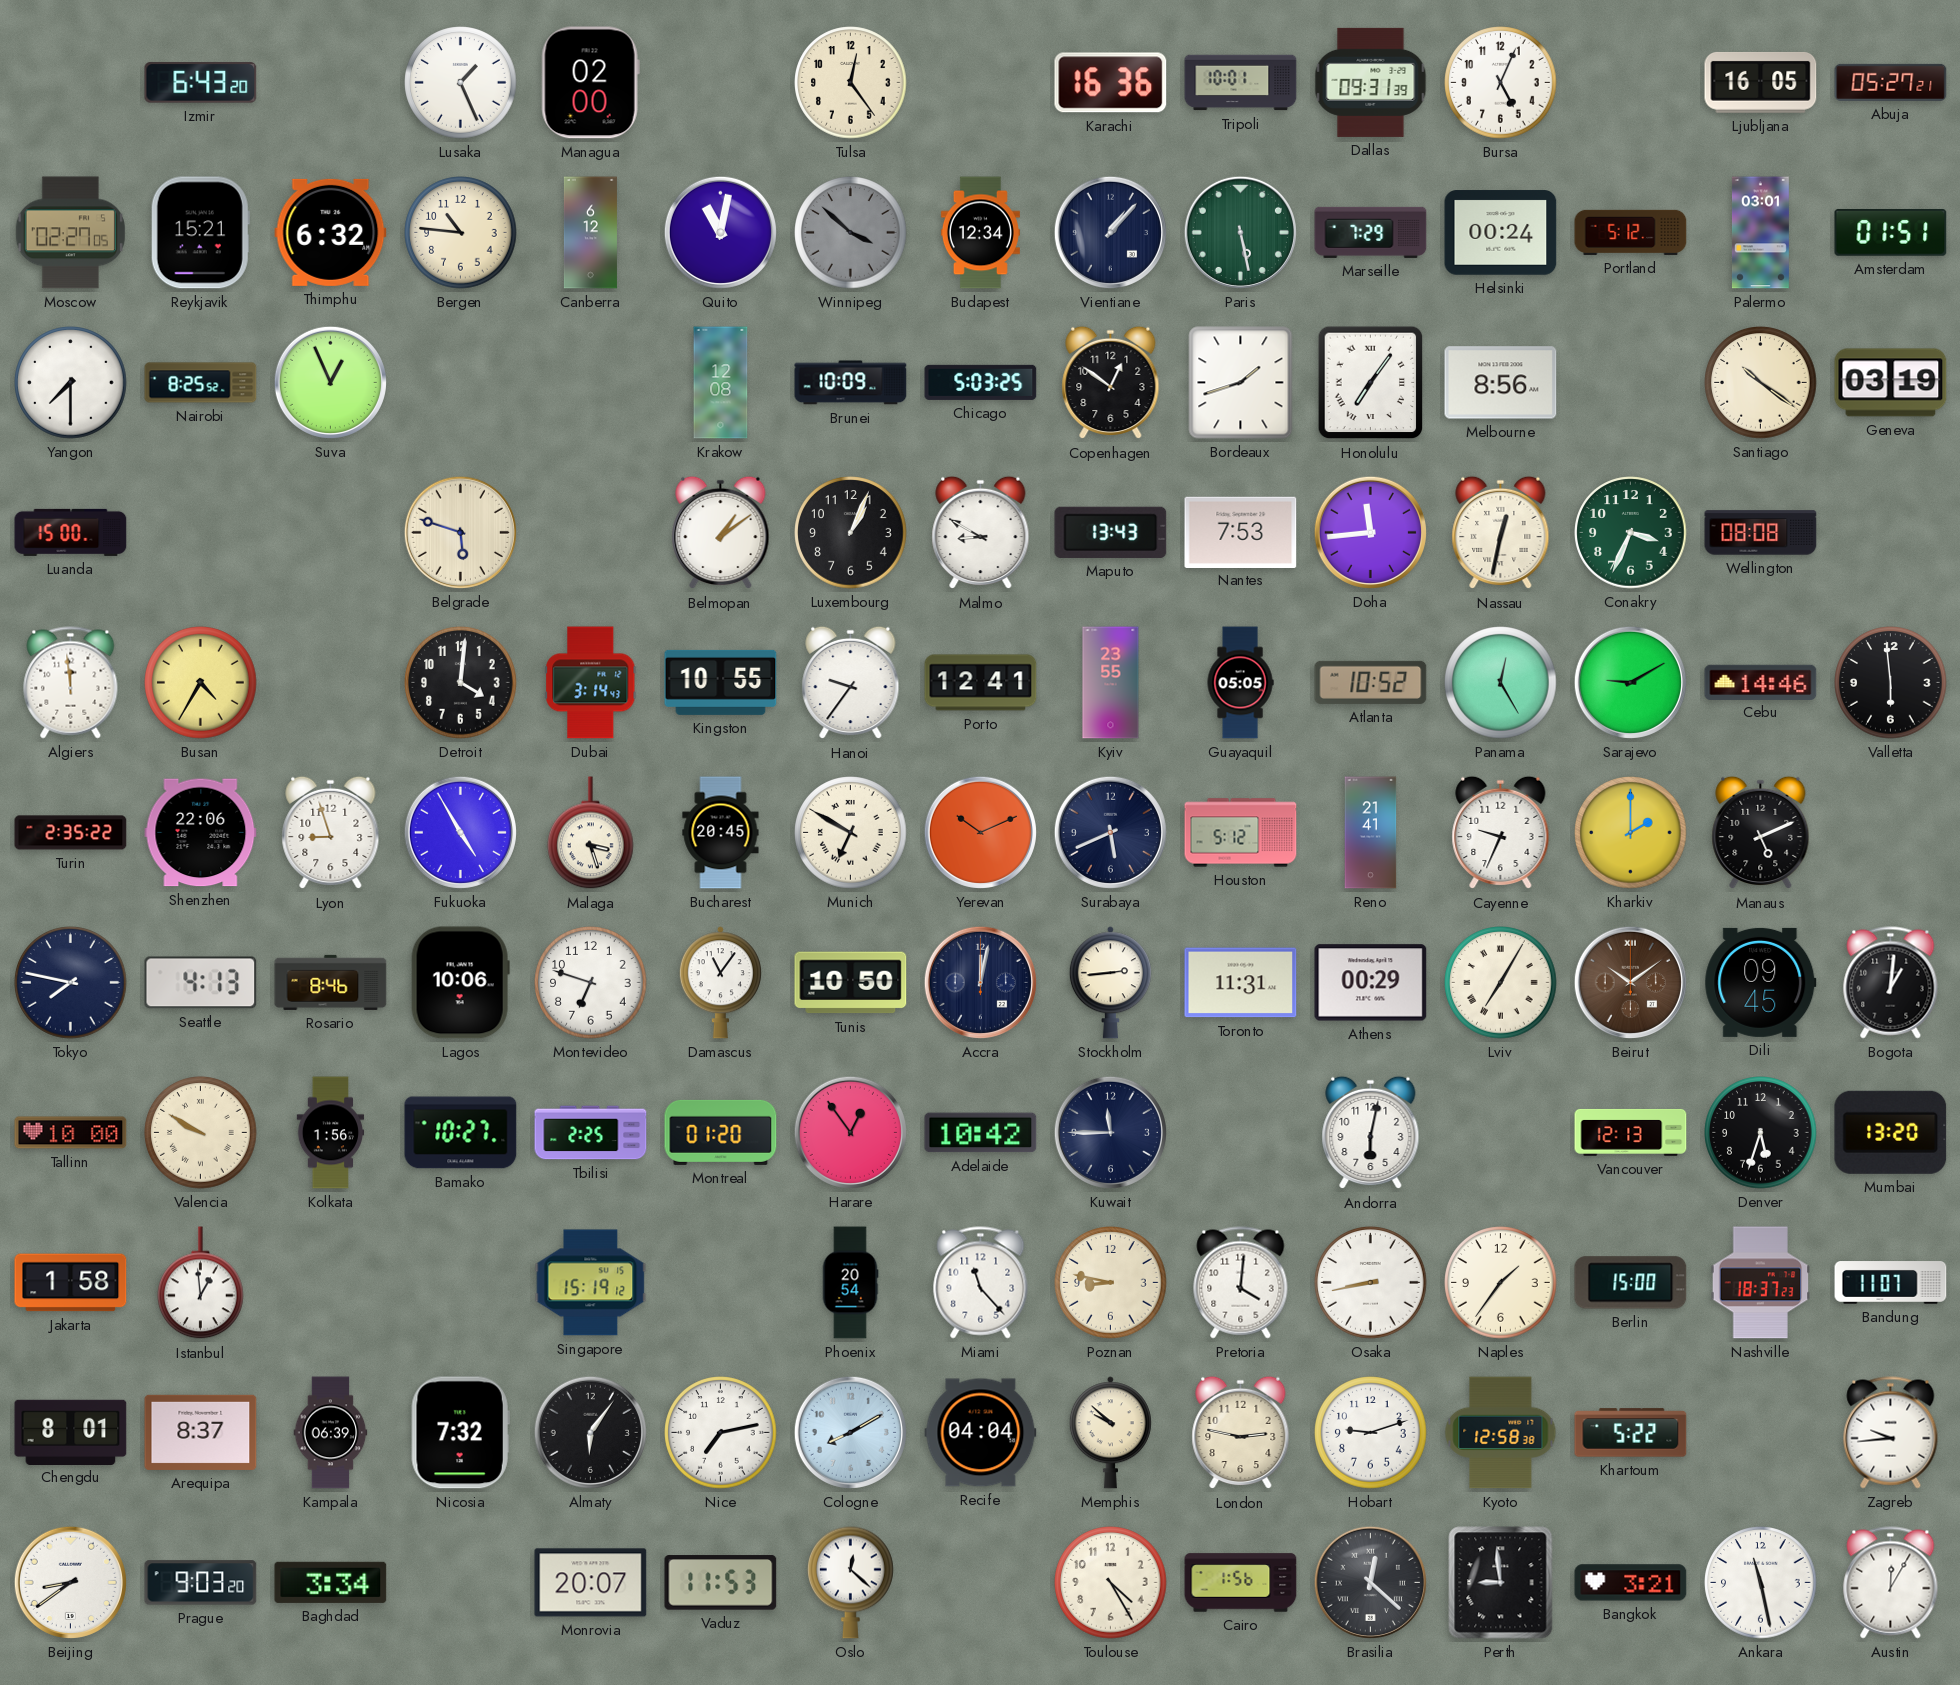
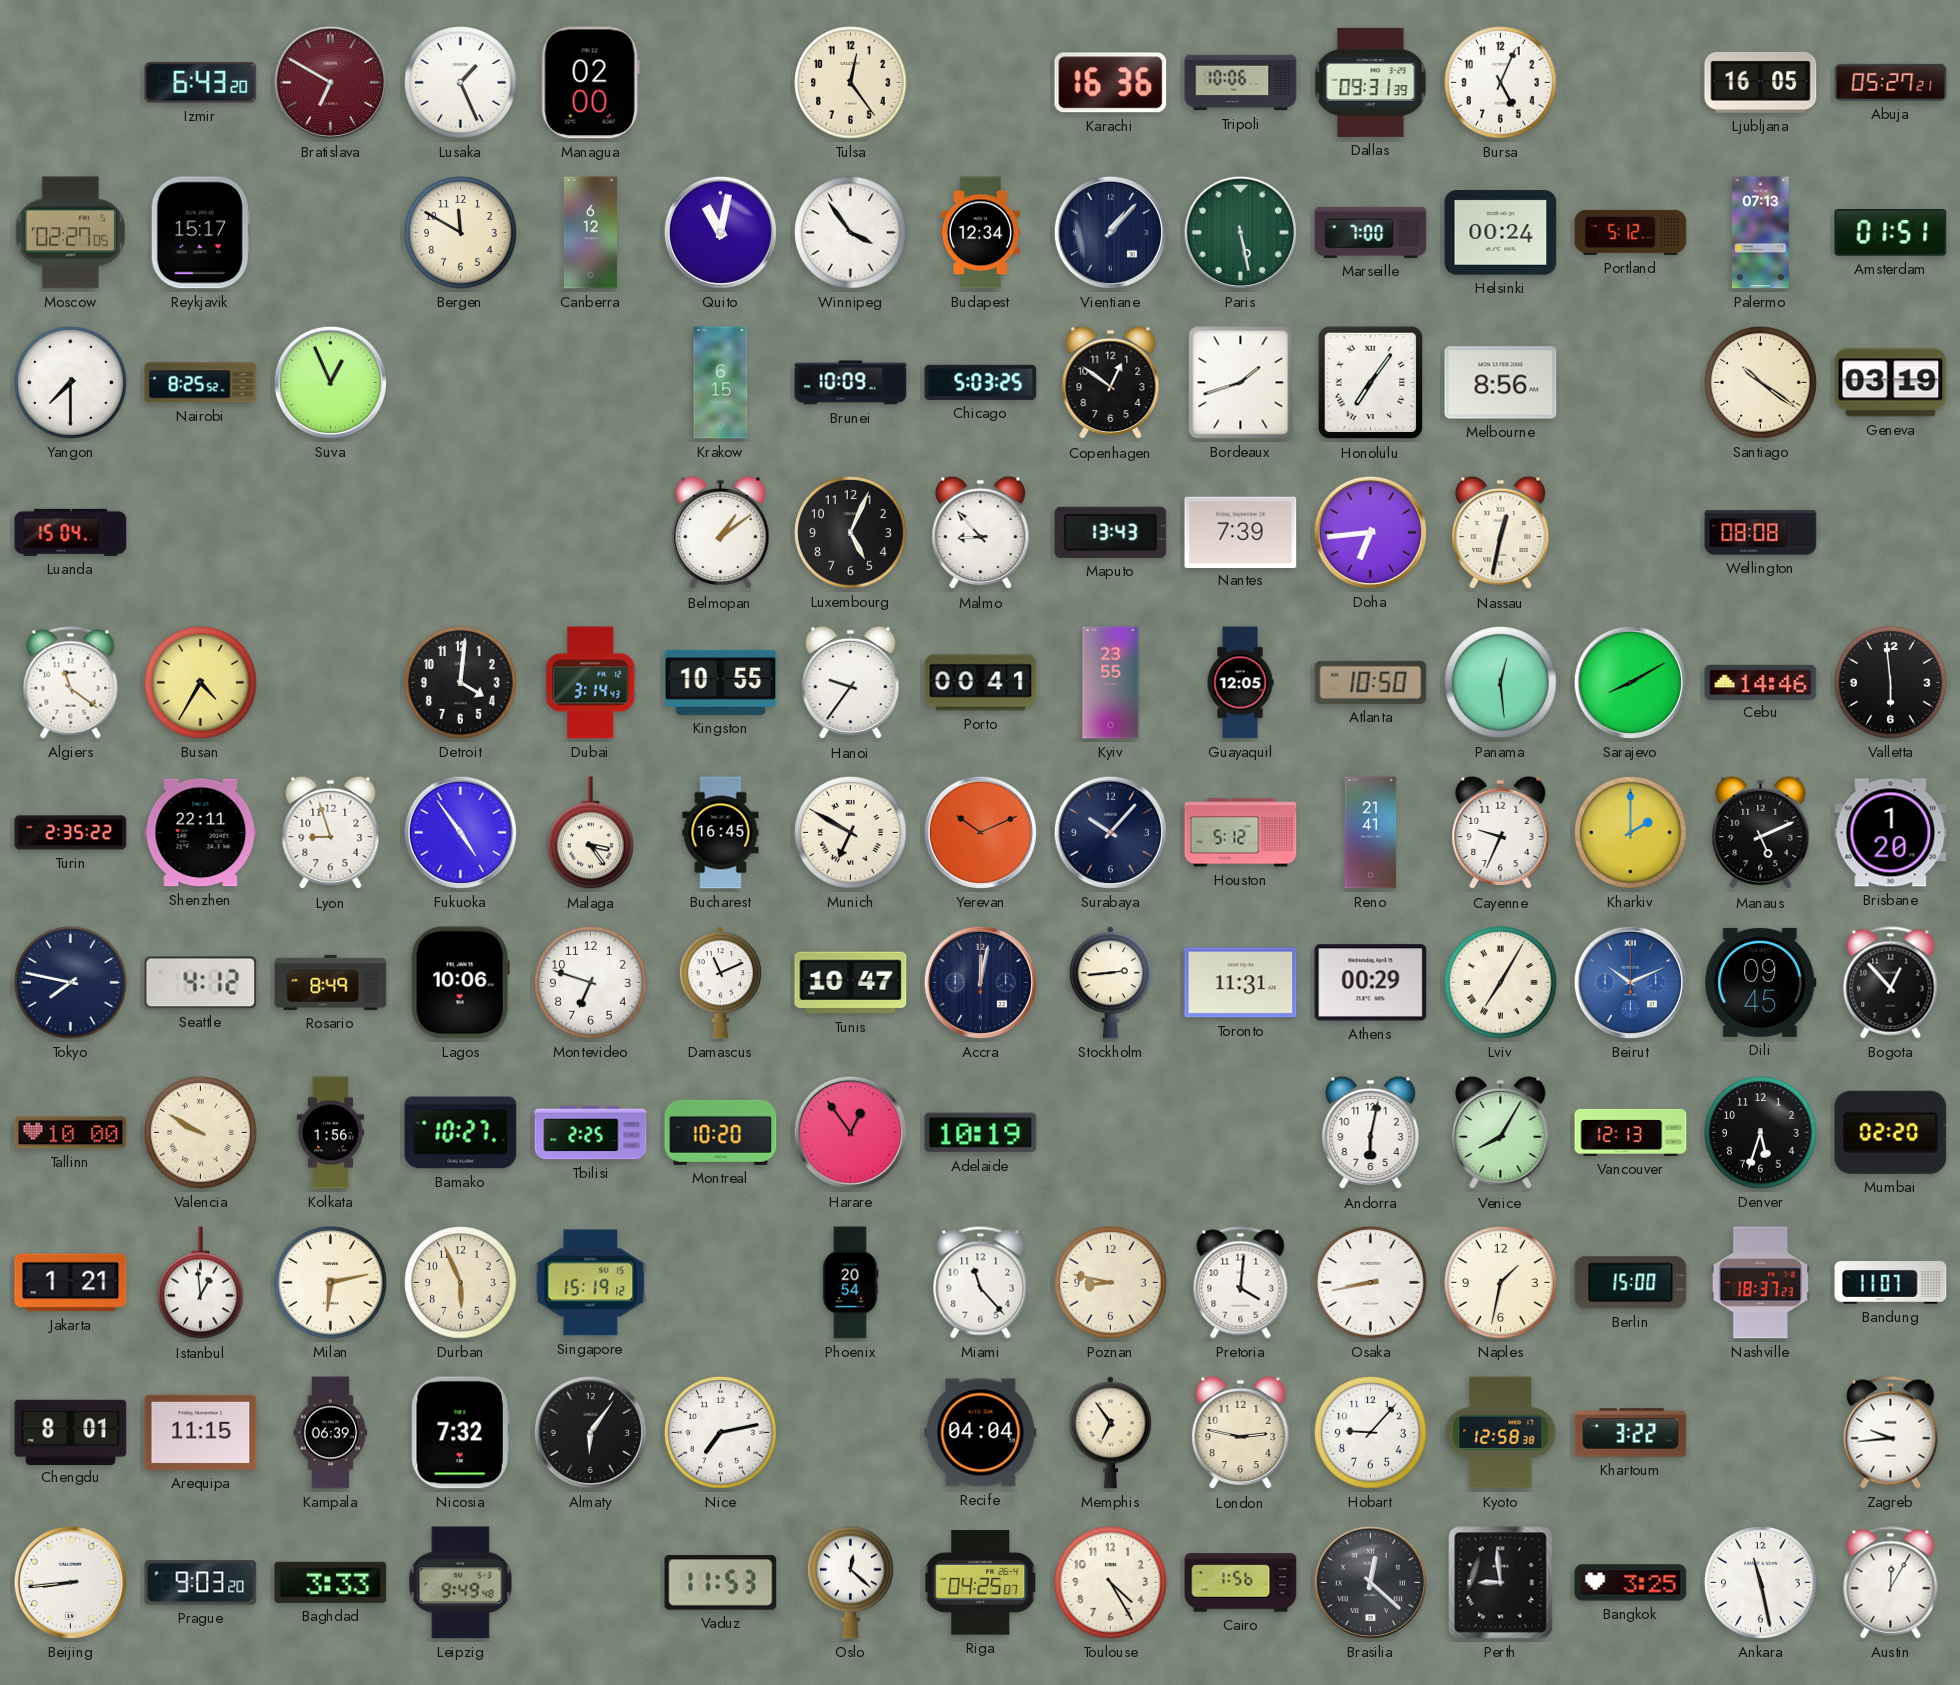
Bratislava: none -> 6:50
Tripoli: 10:01 -> 10:06
Reykjavik: 15:21 -> 15:17
Thimphu: 6:32 -> none
Bergen: 10:46 -> 11:50
Winnipeg: 3:52 -> 3:54
Winnipeg dial: grey -> white
Marseille: 7:29 -> 7:00
Palermo: 03:01 -> 07:13
Krakow: 12:08 -> 6:15
Luanda: 15:00 -> 15:04
Belgrade: 5:48 -> none
Luxembourg: 1:04 -> 5:04
Malmo: 8:50 -> 8:53
Nantes: 7:53 -> 7:39
Doha: 11:44 -> 6:44
Conakry: 3:34 -> none
Algiers: 11:59 -> 11:21
Porto: 12:41 -> 00:41
Guayaquil: 05:05 -> 12:05
Atlanta: 10:52 -> 10:50
Panama: 12:25 -> 12:29
Sarajevo: 9:10 -> 8:10
Shenzhen: 22:06 -> 22:11
Fukuoka: 4:55 -> 4:54
Malaga: 3:27 -> 3:24
Bucharest: 20:45 -> 16:45
Surabaya: 5:41 -> 10:07
Brisbane: none -> 1:20
Seattle: 4:13 -> 4:12
Rosario: 8:46 -> 8:49
Damascus: 11:06 -> 11:11
Tunis: 10:50 -> 10:47
Beirut: 10:09 -> 10:11
Beirut dial: brown -> blue
Bogota: 1:01 -> 12:53
Montreal: 01:20 -> 10:20
Adelaide: 10:42 -> 10:19
Kuwait: 11:45 -> none
Venice: none -> 8:05
Mumbai: 13:20 -> 02:20
Jakarta: 1:58 -> 1:21
Milan: none -> 6:13
Durban: none -> 5:56
Naples: 1:36 -> 1:32
Arequipa: 8:37 -> 11:15
Cologne: 8:10 -> none
Memphis: 9:52 -> 6:54
Hobart: 9:12 -> 9:07
Khartoum: 5:22 -> 3:22
Beijing: 8:39 -> 8:44
Baghdad: 3:34 -> 3:33
Leipzig: none -> 9:49
Monrovia: 20:07 -> none
Riga: none -> 04:25
Bangkok: 3:21 -> 3:25
